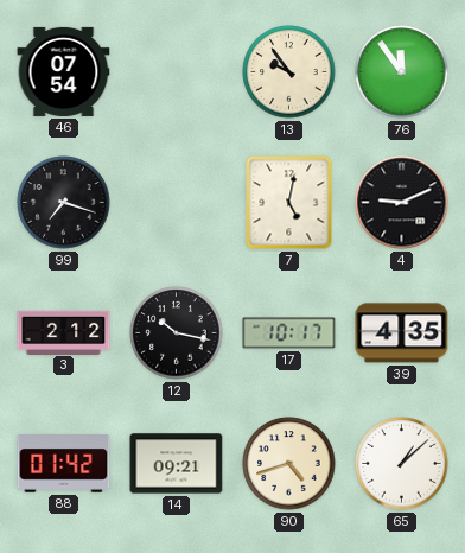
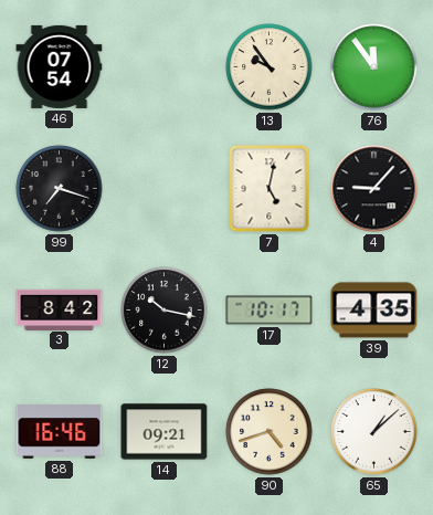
4: 9:11 -> 9:07
3: 2:12 -> 8:42
88: 01:42 -> 16:46
